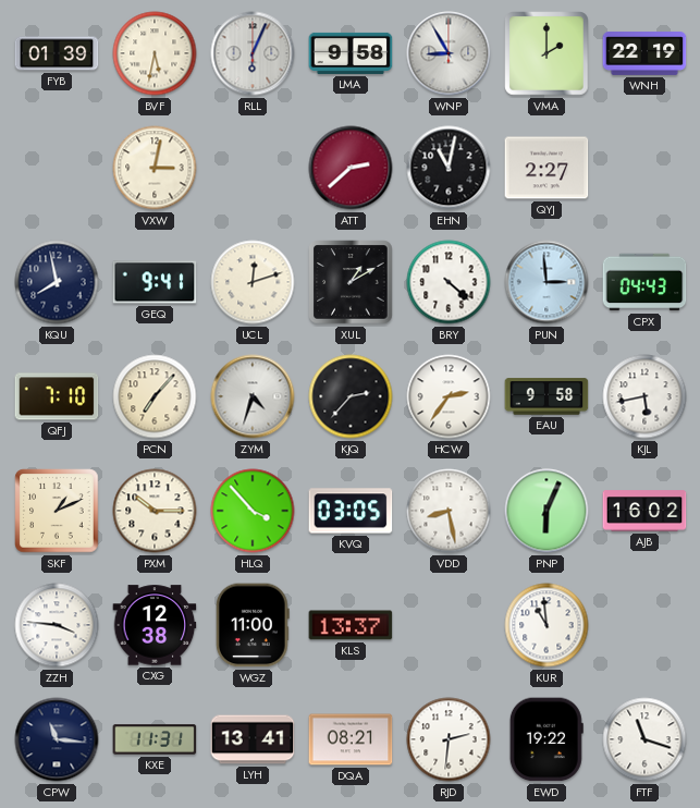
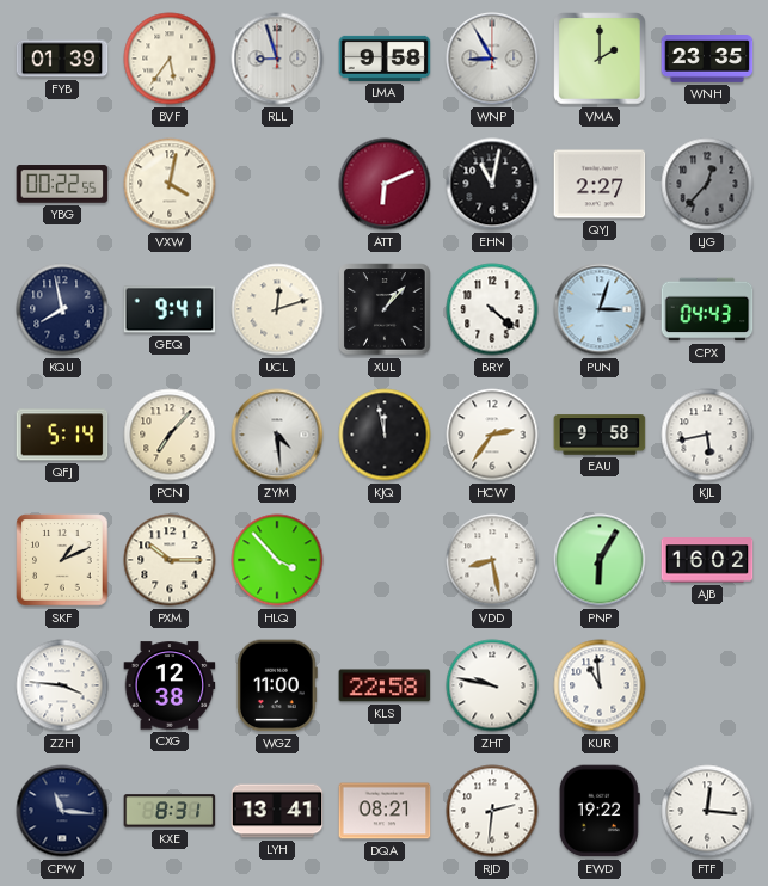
BVF: 5:32 -> 5:36
RLL: 6:04 -> 8:57
WNH: 22:19 -> 23:35
YBG: none -> 00:22
VXW: 3:02 -> 4:02
ATT: 2:38 -> 6:11
LJG: none -> 12:37
XUL: 1:10 -> 1:07
PUN: 2:59 -> 3:03
QFJ: 7:10 -> 5:14
ZYM: 4:33 -> 4:29
KJQ: 2:37 -> 11:58
KVQ: 03:05 -> none
PNP: 6:04 -> 6:05
KLS: 13:37 -> 22:58
ZHT: none -> 9:47
KXE: 11:31 -> 8:31
FTF: 11:18 -> 12:16
